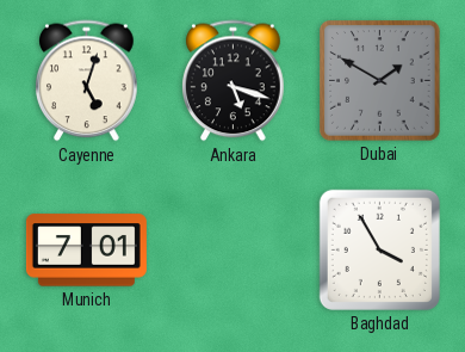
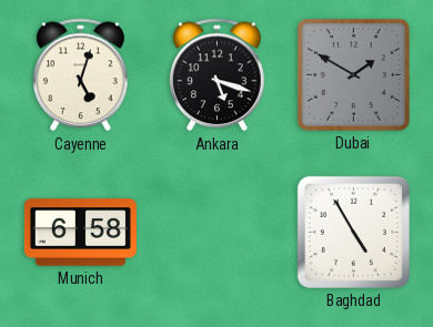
Munich: 7:01 -> 6:58
Baghdad: 3:55 -> 4:55
